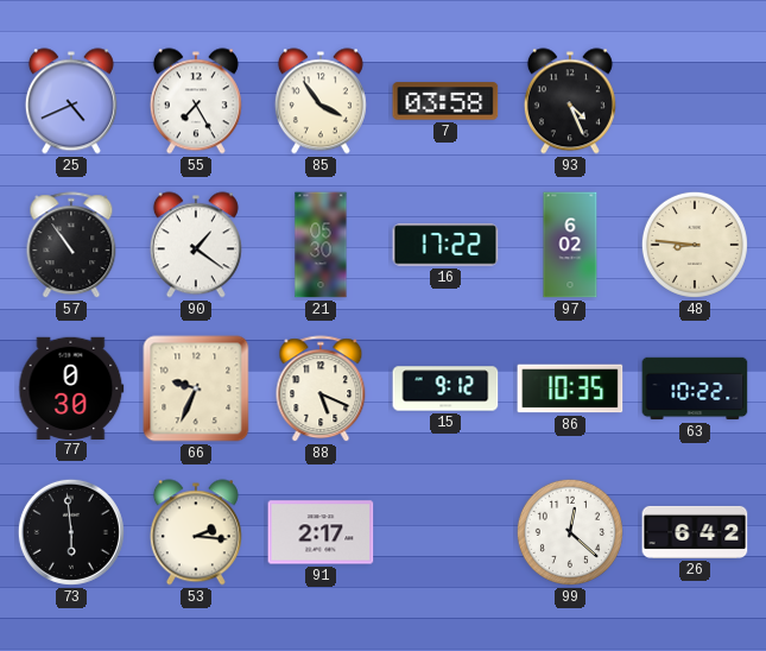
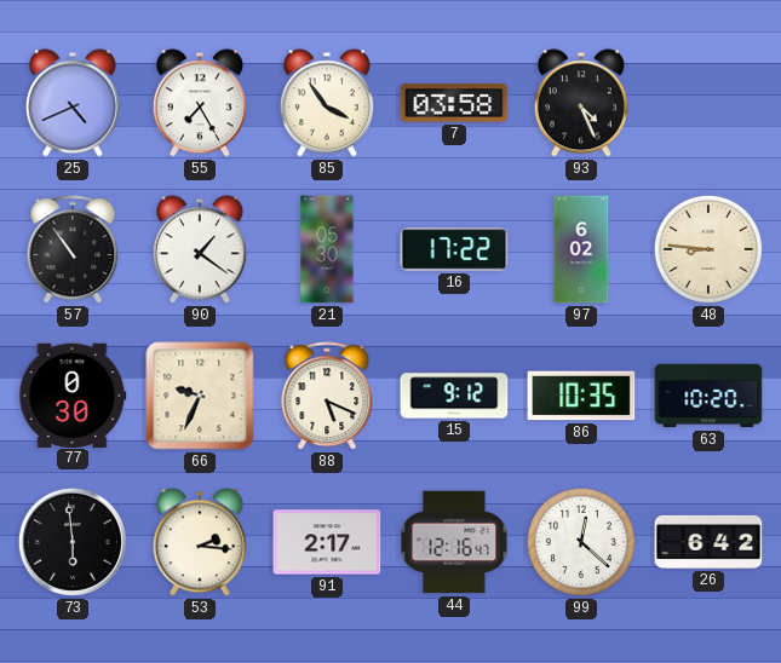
63: 10:22 -> 10:20
44: none -> 12:16
